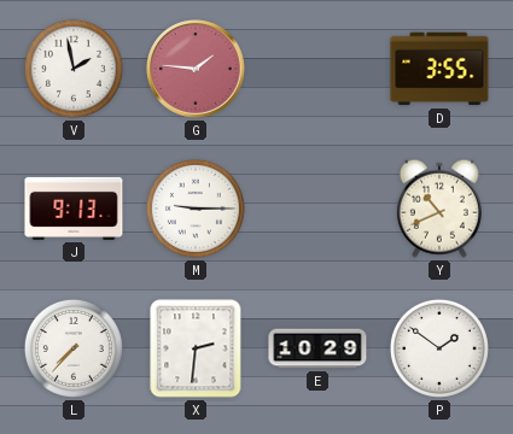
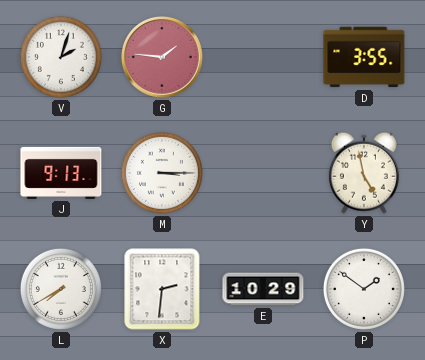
V: 1:58 -> 2:03
M: 9:15 -> 3:15
Y: 10:41 -> 4:58
L: 7:37 -> 7:40
